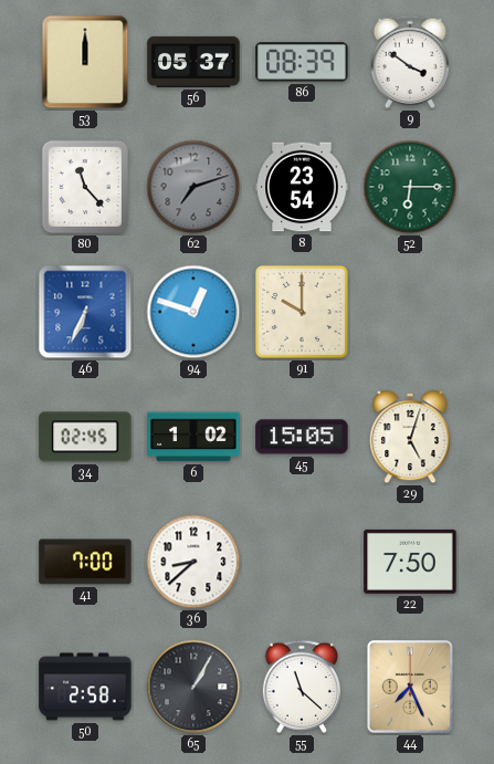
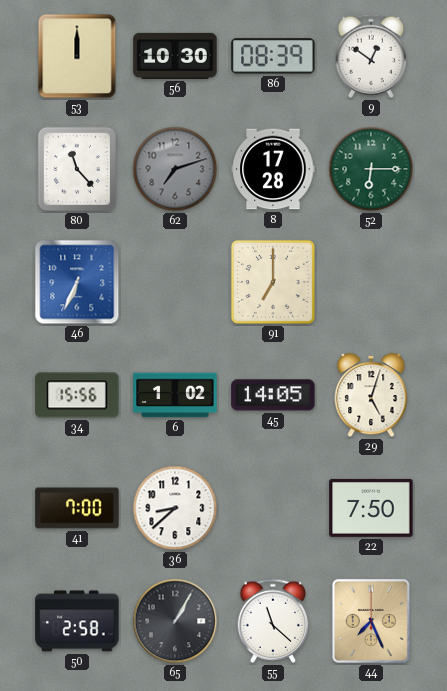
56: 05:37 -> 10:30
9: 3:51 -> 12:51
8: 23:54 -> 17:28
94: 12:48 -> none
91: 10:00 -> 7:00
34: 02:45 -> 15:56
45: 15:05 -> 14:05
